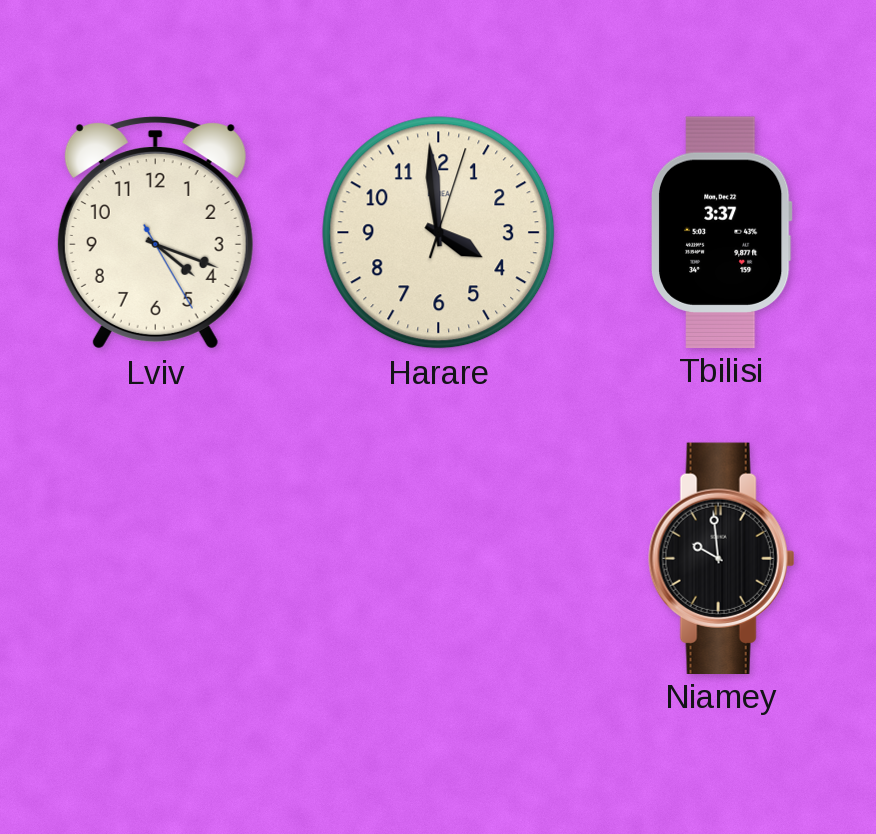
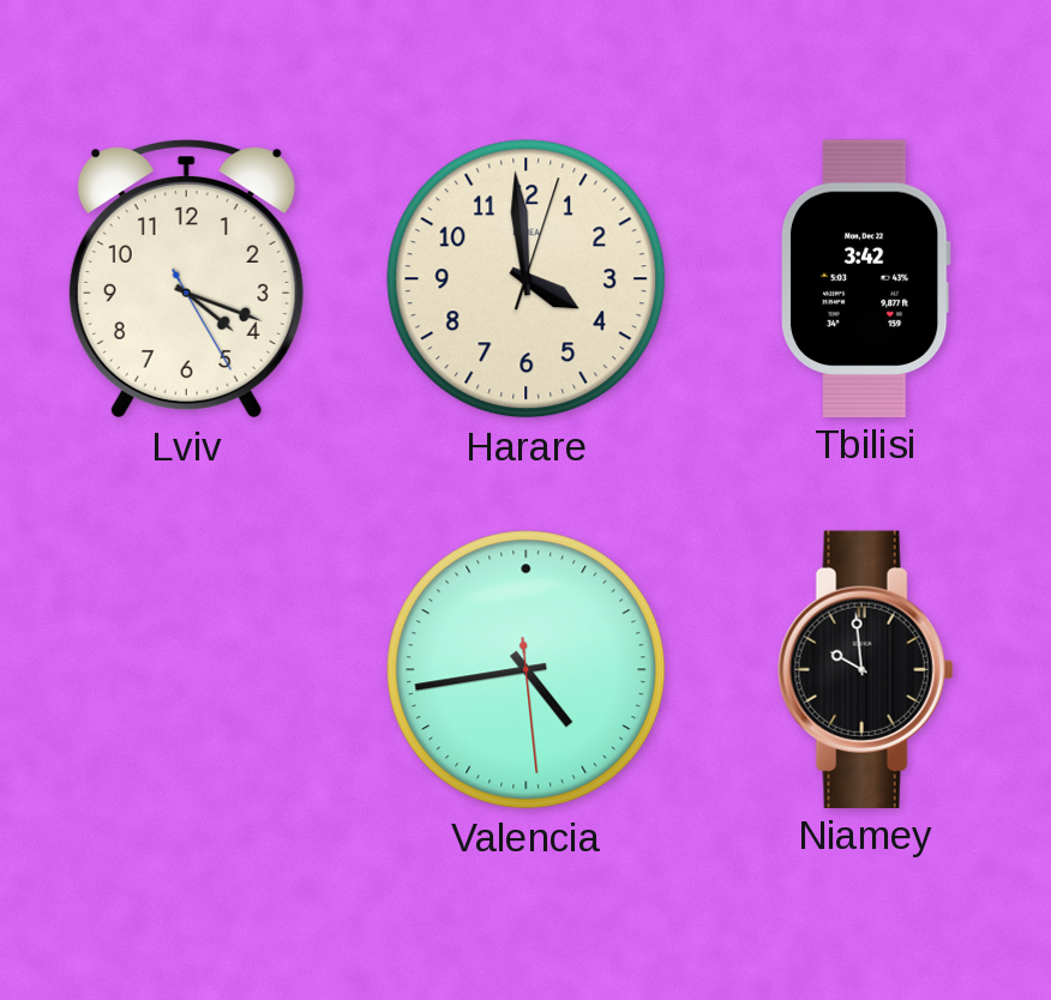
Tbilisi: 3:37 -> 3:42
Valencia: none -> 4:43
